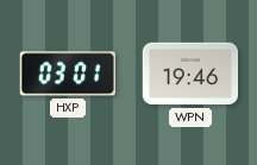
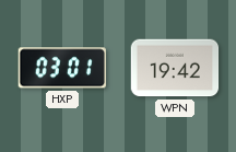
WPN: 19:46 -> 19:42
